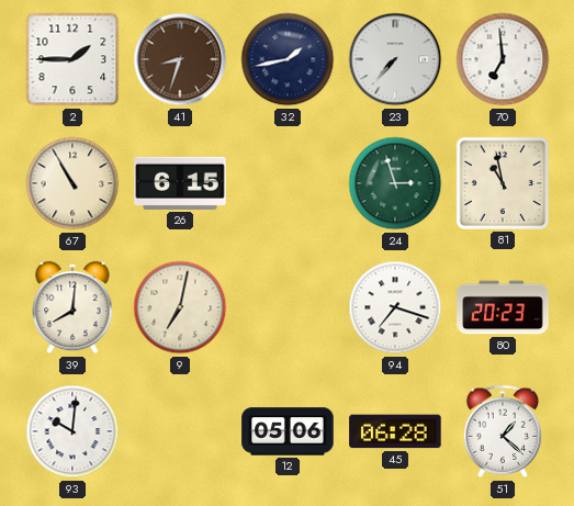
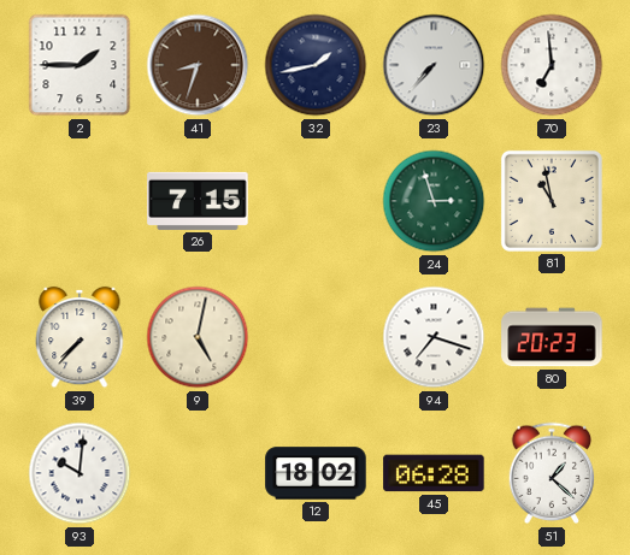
67: 10:55 -> none
26: 6:15 -> 7:15
39: 8:01 -> 7:37
9: 7:02 -> 5:02
12: 05:06 -> 18:02
